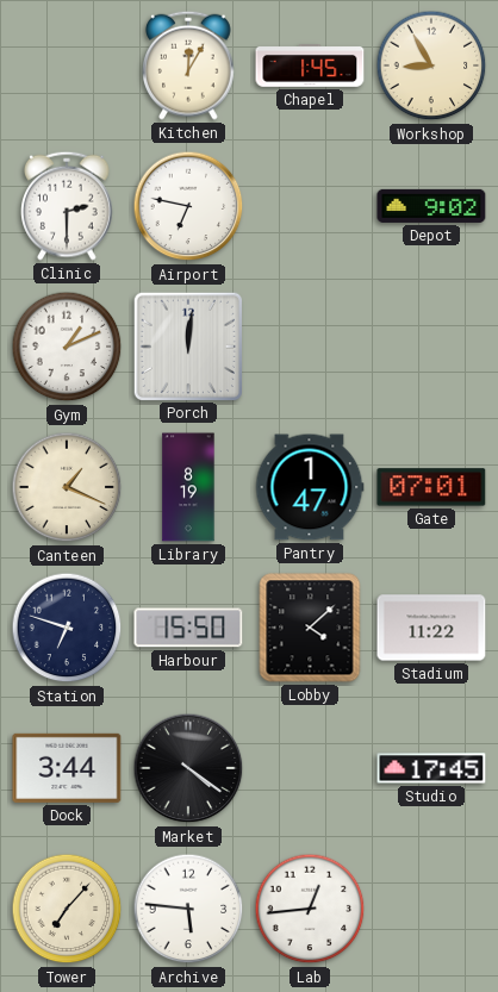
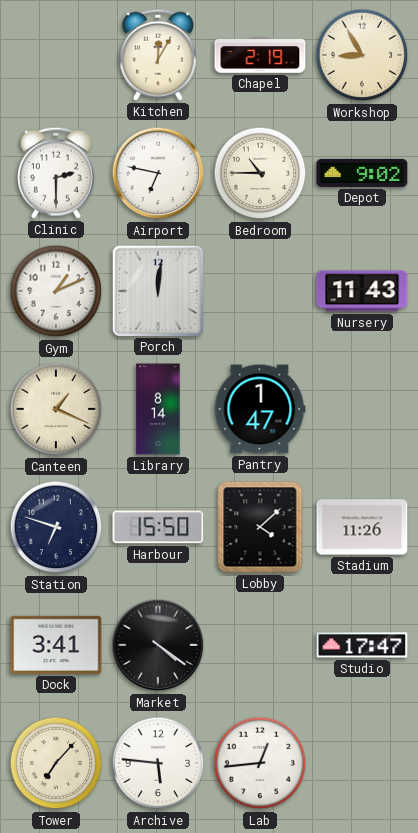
Chapel: 1:45 -> 2:19
Bedroom: none -> 10:45
Nursery: none -> 11:43
Library: 8:19 -> 8:14
Gate: 07:01 -> none
Stadium: 11:22 -> 11:26
Dock: 3:44 -> 3:41
Studio: 17:45 -> 17:47
